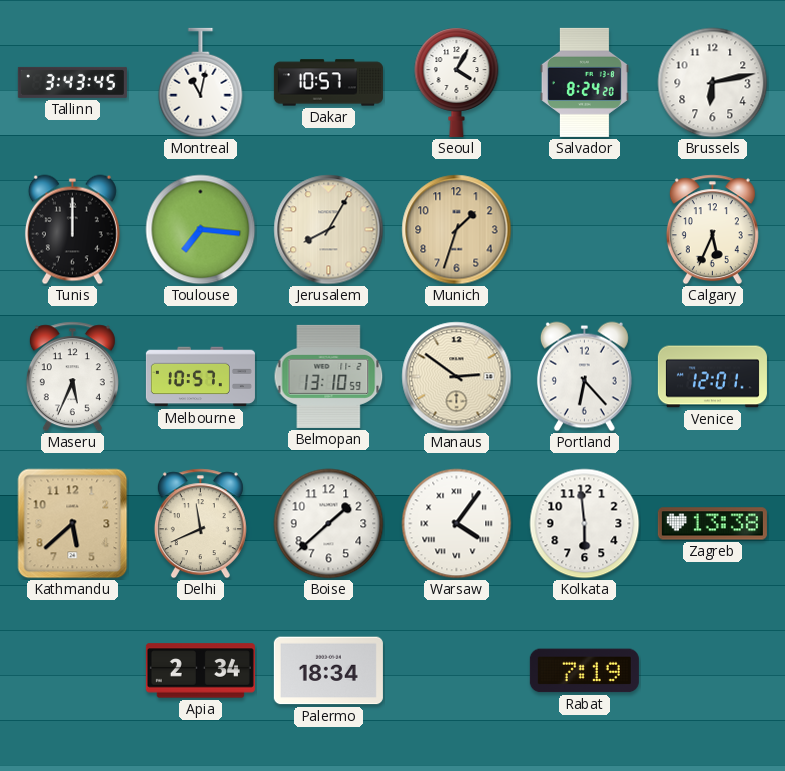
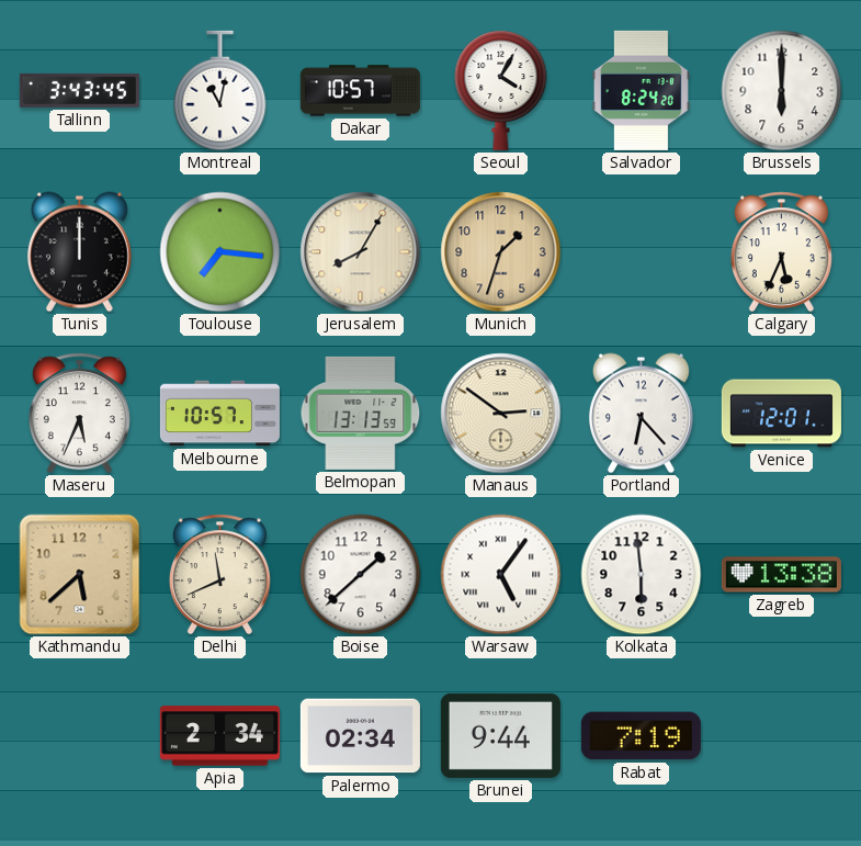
Brussels: 6:13 -> 6:00
Belmopan: 13:10 -> 13:13
Warsaw: 4:06 -> 5:06
Palermo: 18:34 -> 02:34
Brunei: none -> 9:44
